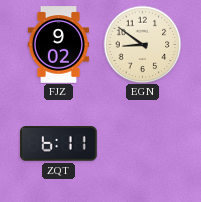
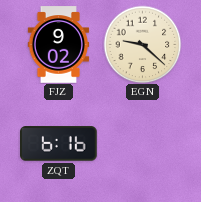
EGN: 8:51 -> 9:22
ZQT: 6:11 -> 6:16
